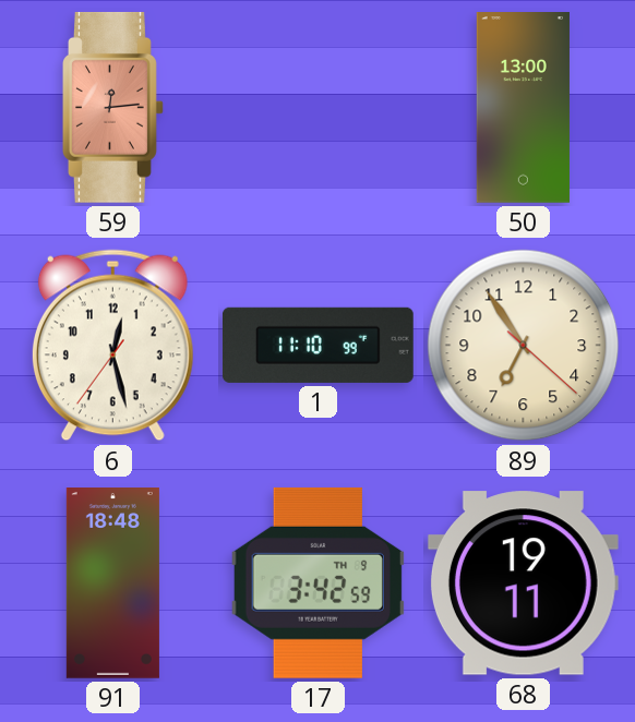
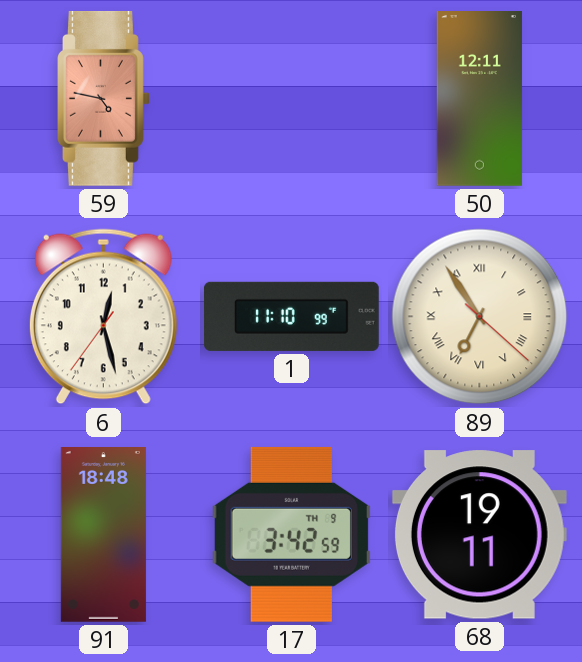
59: 12:14 -> 4:47
50: 13:00 -> 12:11
89 numerals: Arabic -> Roman
